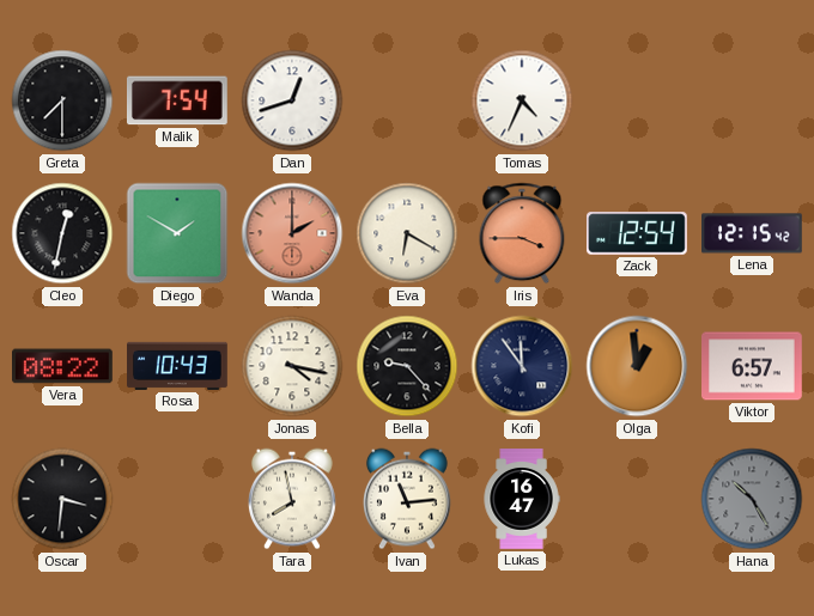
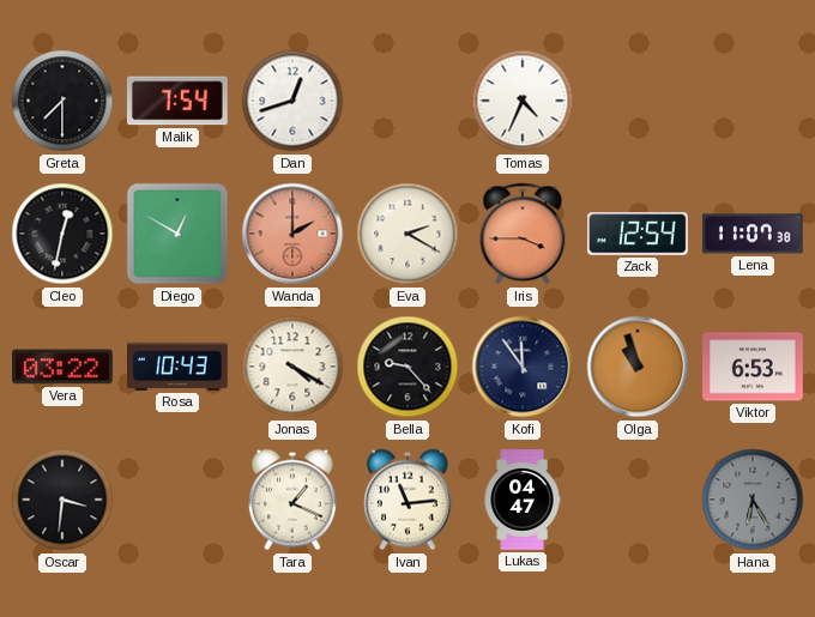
Diego: 1:50 -> 12:50
Eva: 6:20 -> 2:20
Lena: 12:15 -> 11:07
Vera: 08:22 -> 03:22
Jonas: 4:17 -> 4:20
Olga: 12:59 -> 10:57
Viktor: 6:57 -> 6:53
Tara: 7:58 -> 1:19
Lukas: 16:47 -> 04:47
Hana: 10:25 -> 6:25
